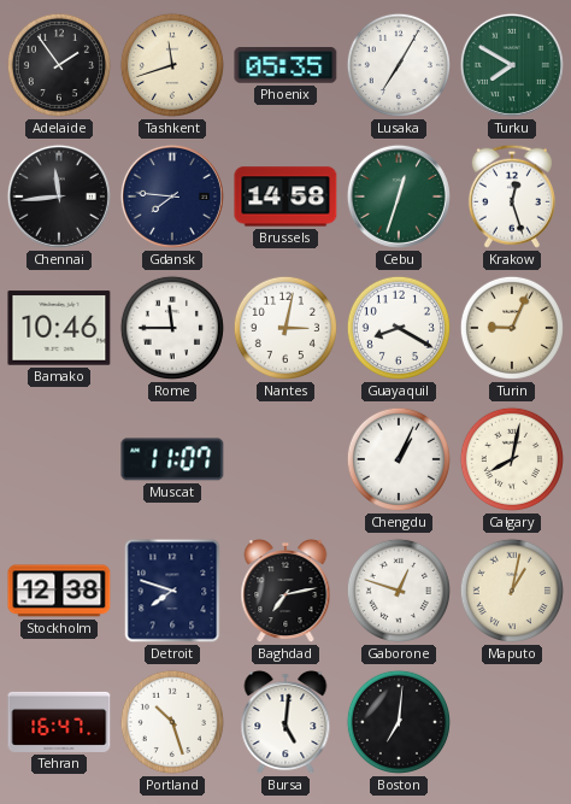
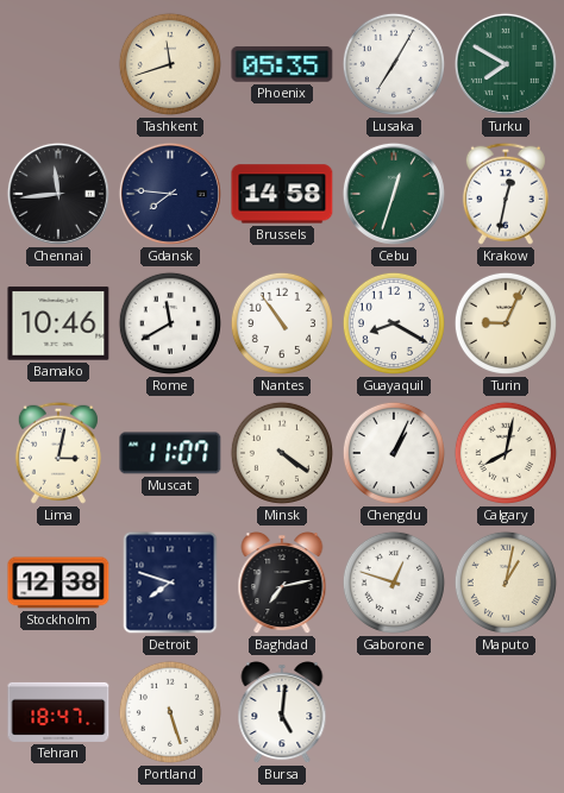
Adelaide: 1:54 -> none
Krakow: 12:27 -> 12:32
Rome: 11:45 -> 11:40
Nantes: 3:02 -> 10:54
Lima: none -> 3:02
Minsk: none -> 4:21
Tehran: 16:47 -> 18:47
Portland: 10:27 -> 5:27
Boston: 7:01 -> none
